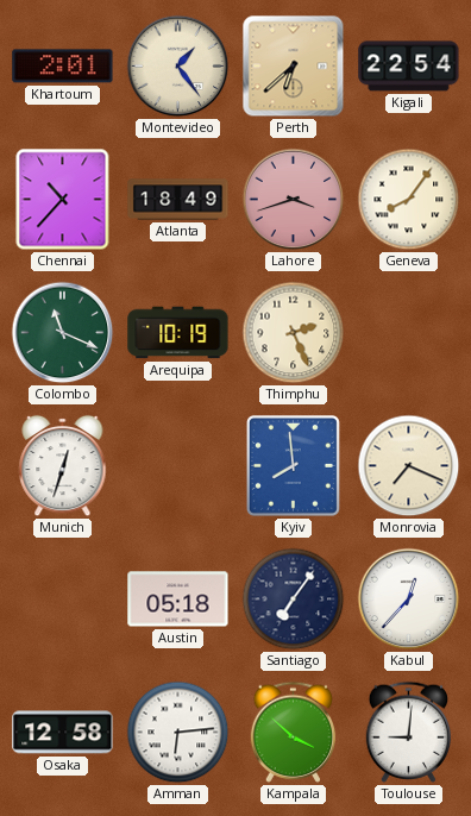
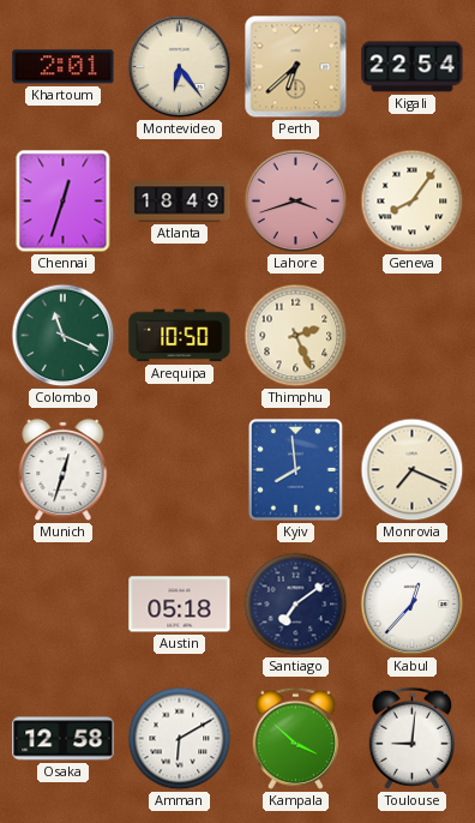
Montevideo: 1:24 -> 6:24
Chennai: 10:37 -> 12:33
Arequipa: 10:19 -> 10:50
Santiago: 7:06 -> 7:09
Amman: 6:14 -> 6:10
